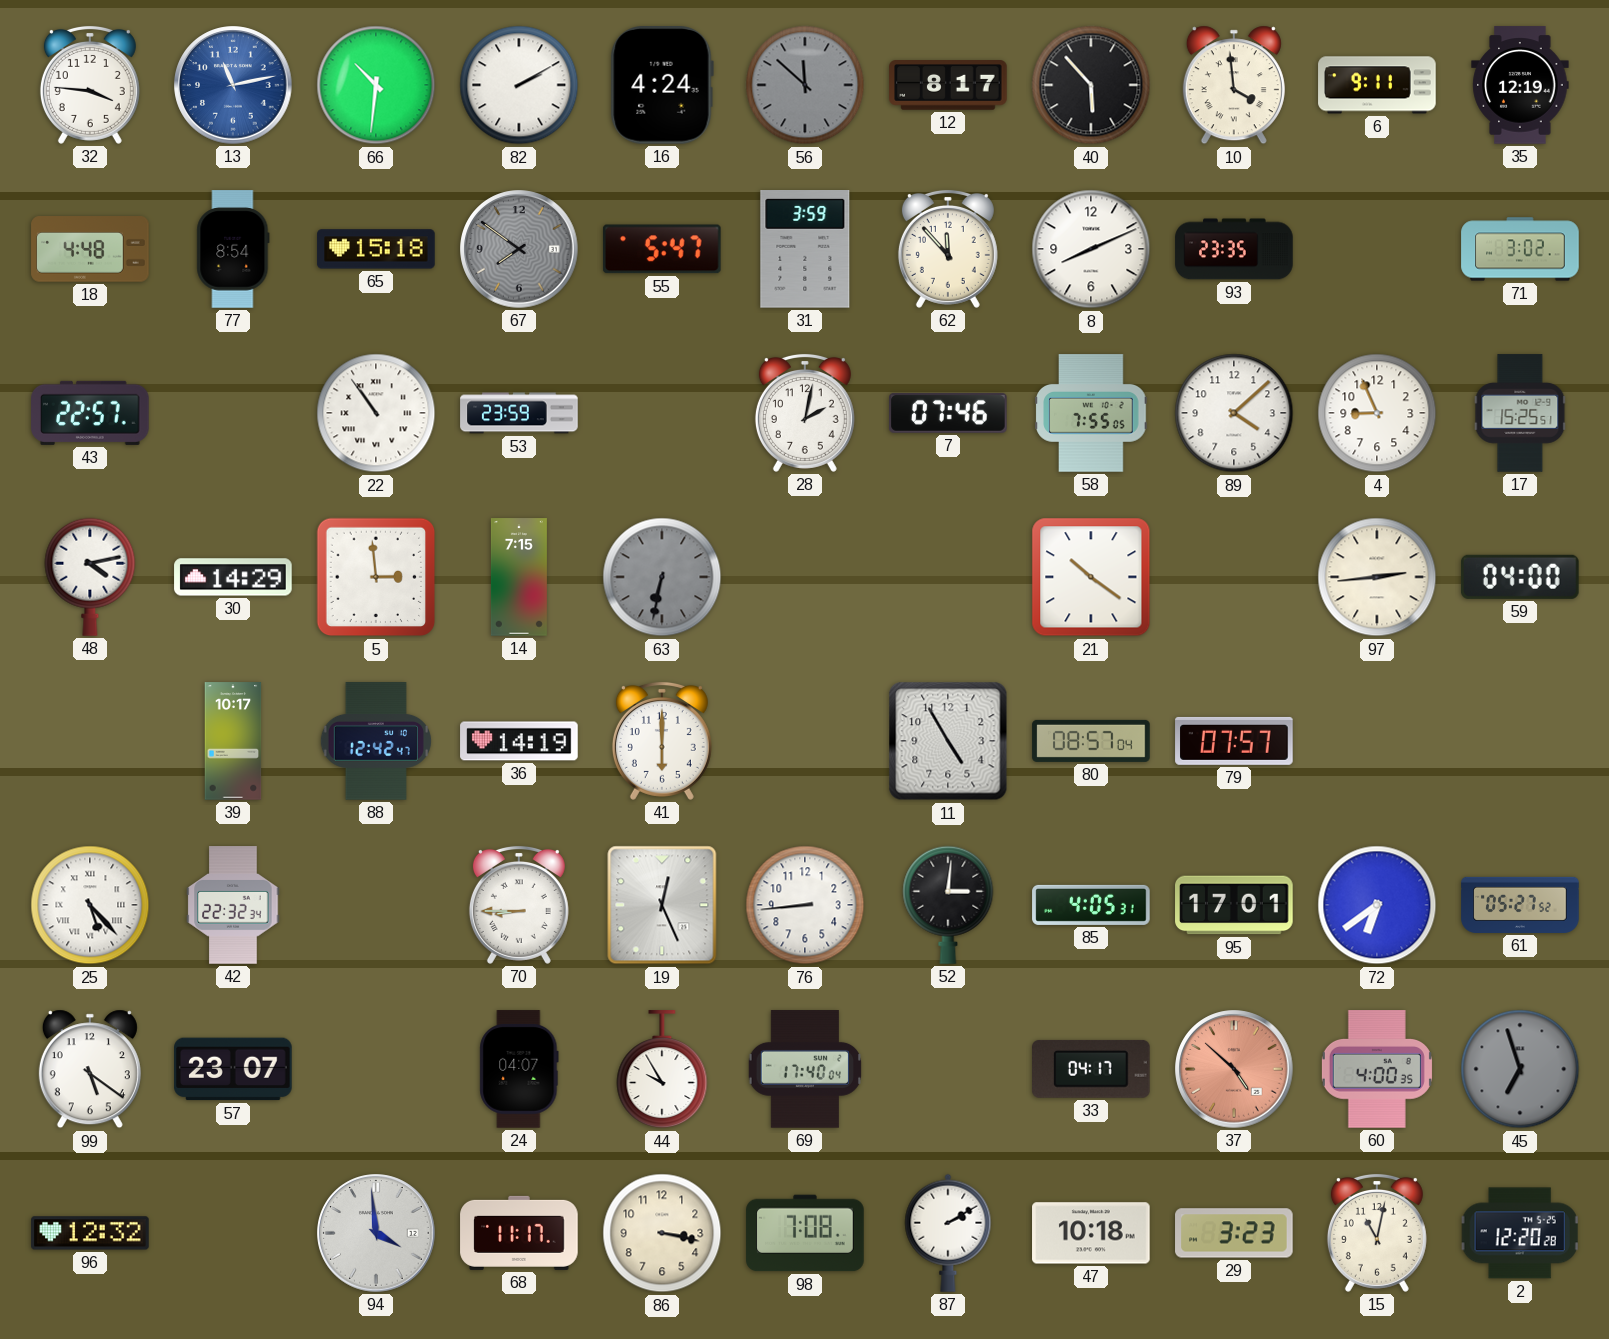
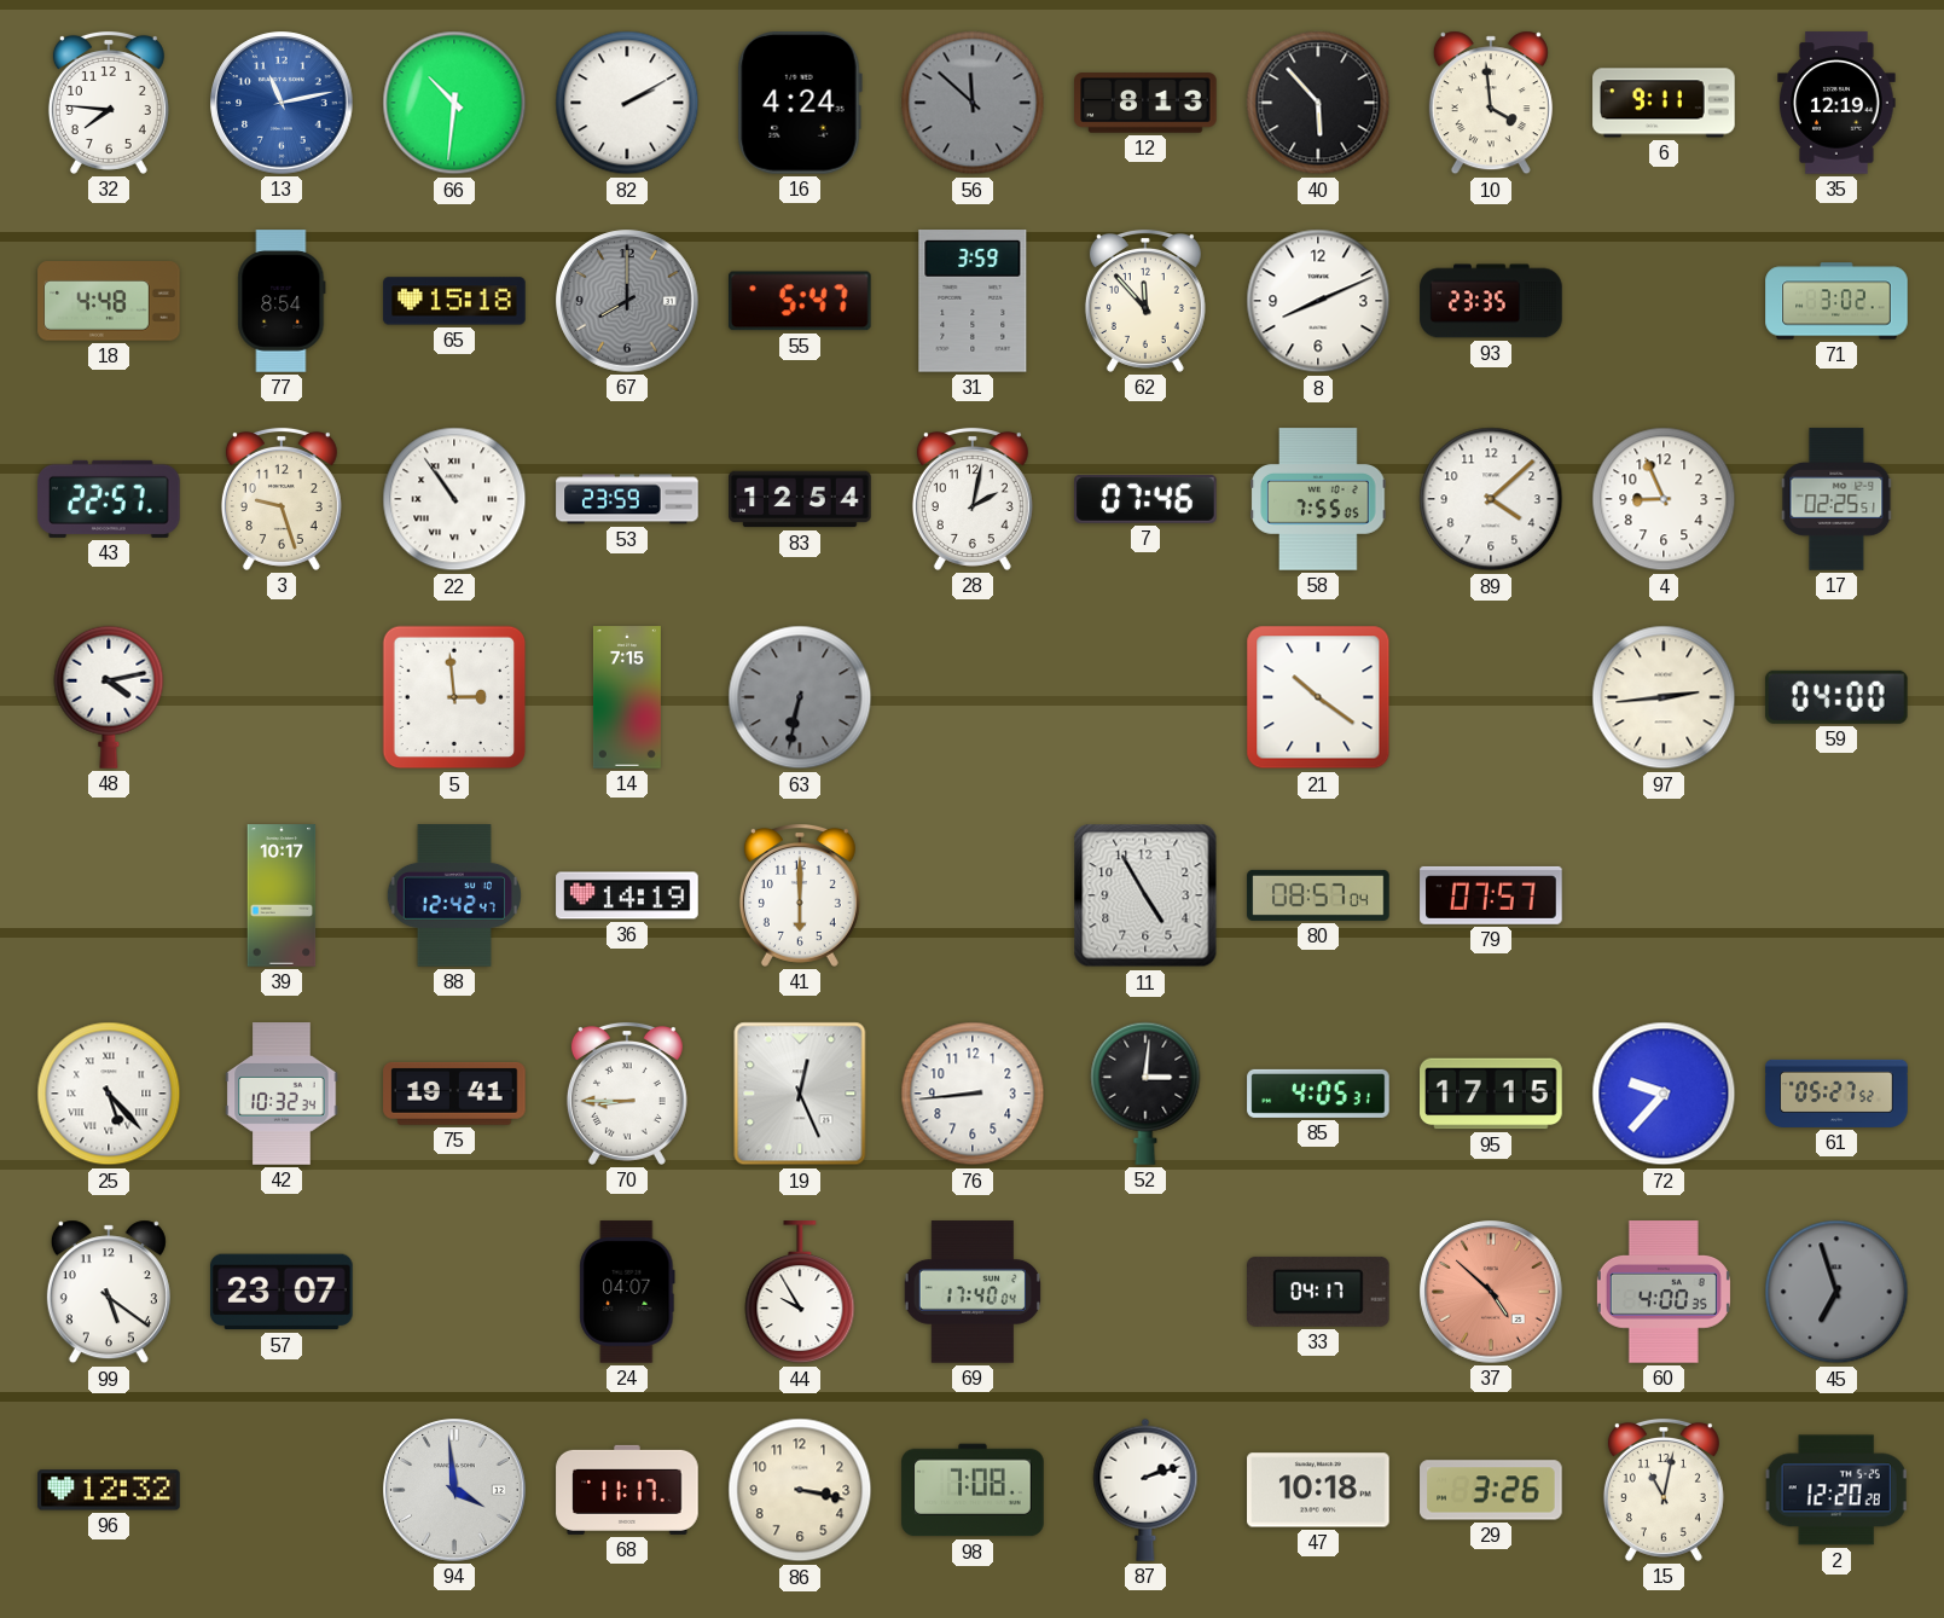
32: 3:46 -> 7:46
12: 8:17 -> 8:13
67: 7:51 -> 8:00
3: none -> 9:27
83: none -> 12:54
17: 15:25 -> 02:25
30: 14:29 -> none
42: 22:32 -> 10:32
75: none -> 19:41
95: 17:01 -> 17:15
72: 6:39 -> 9:37
87: 2:10 -> 2:12
29: 3:23 -> 3:26
